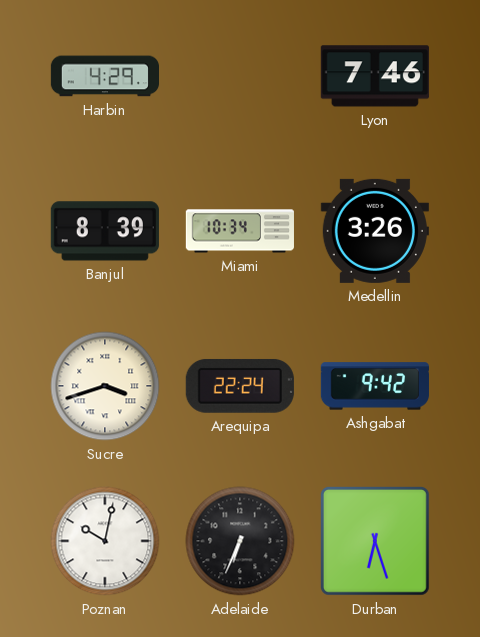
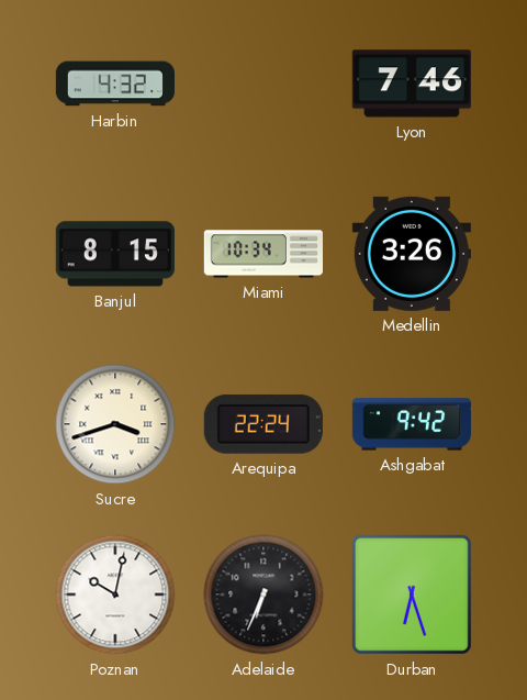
Harbin: 4:29 -> 4:32
Banjul: 8:39 -> 8:15
